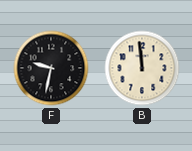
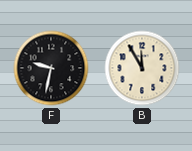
B: 11:59 -> 11:55
